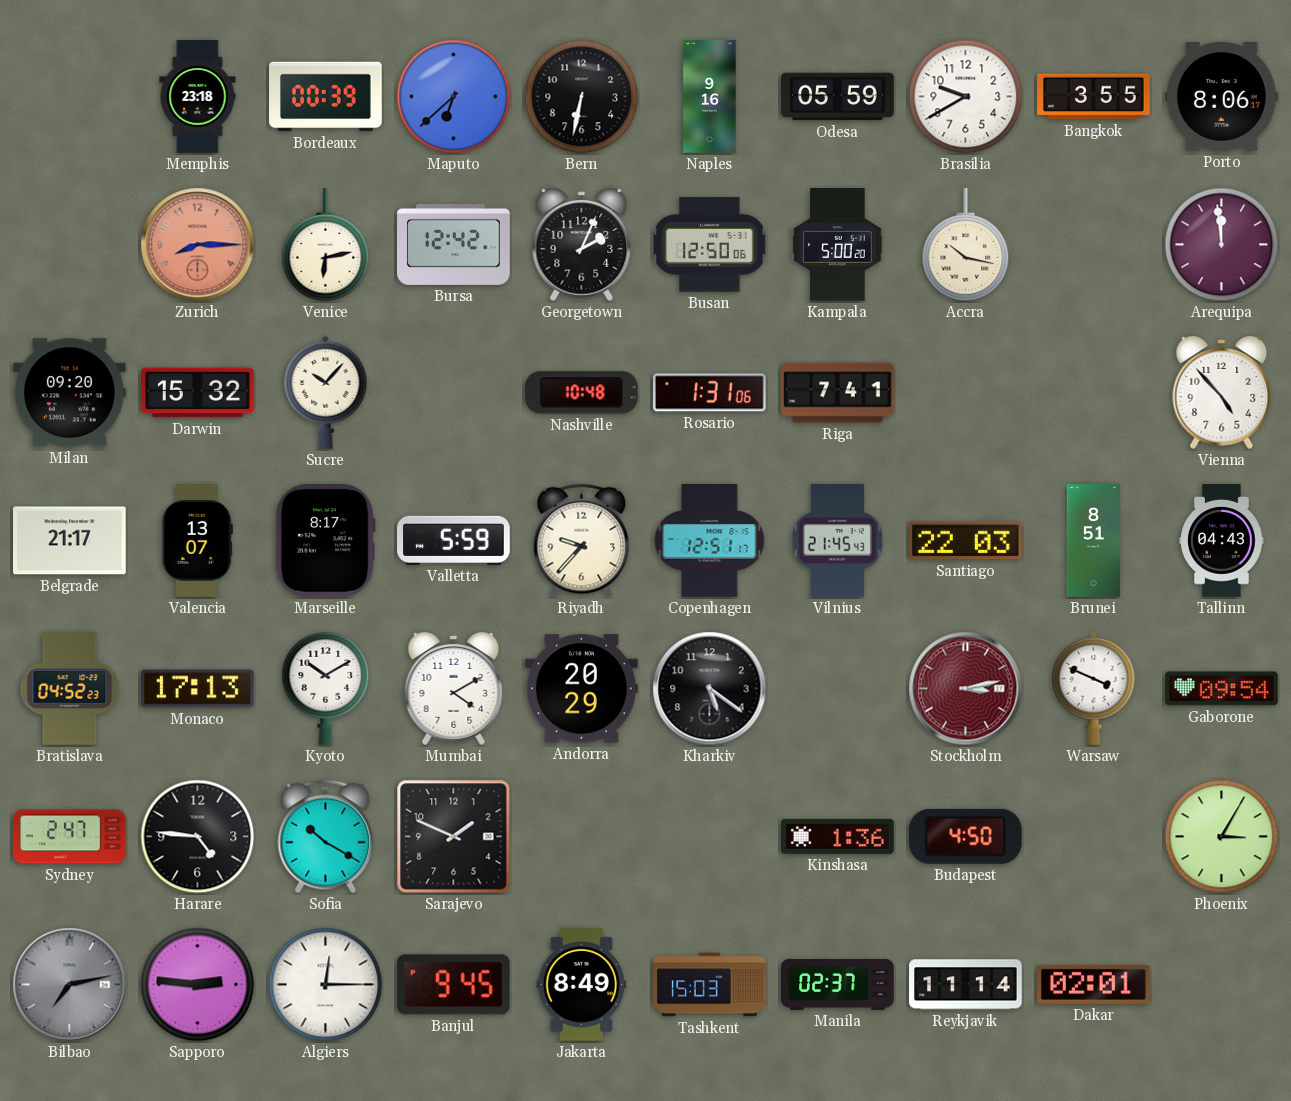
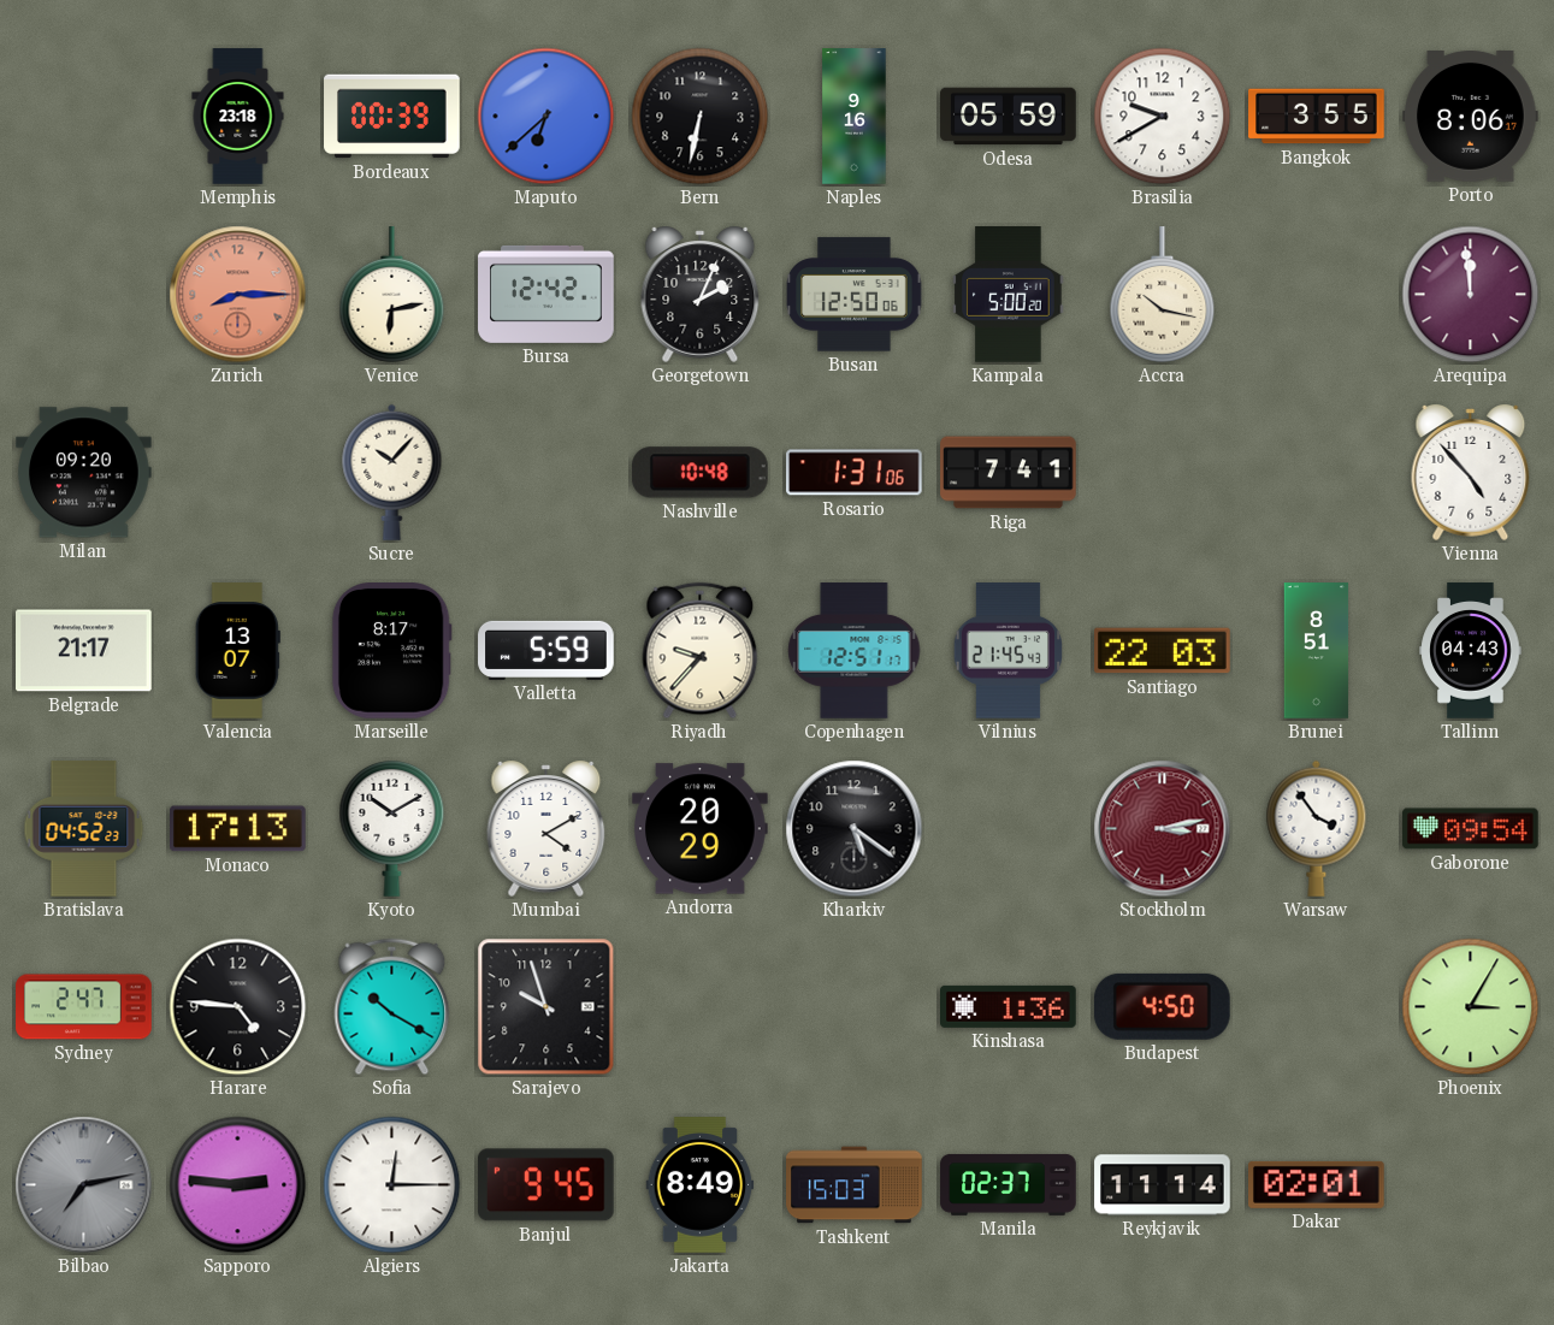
Darwin: 15:32 -> none
Warsaw: 3:49 -> 3:54
Sarajevo: 1:49 -> 9:57
